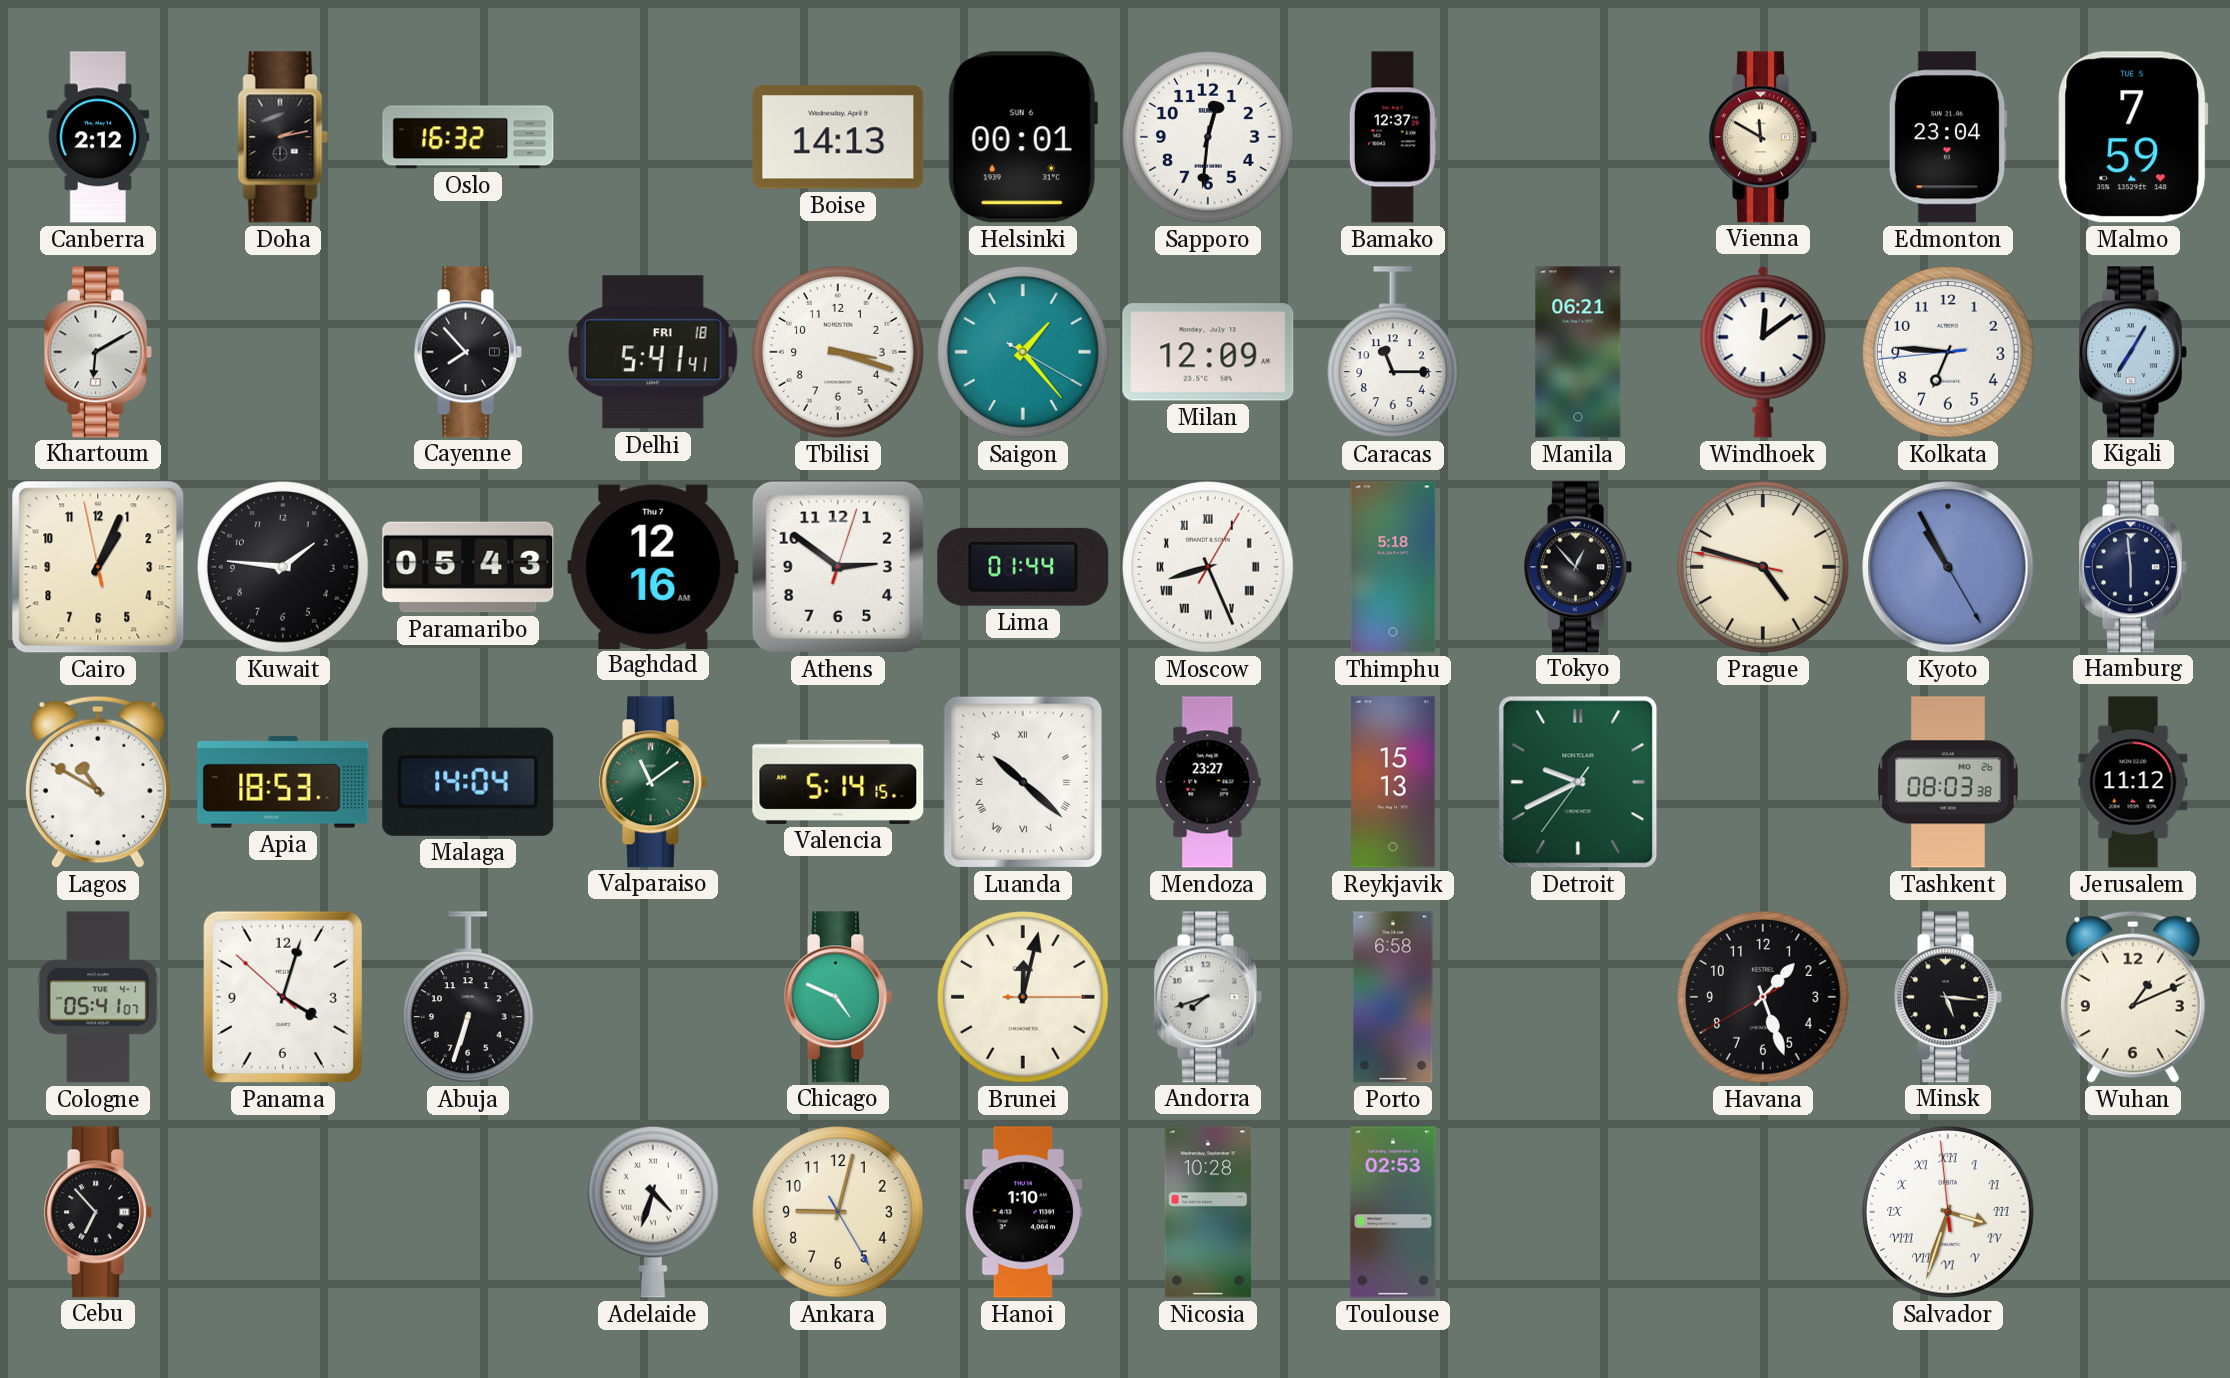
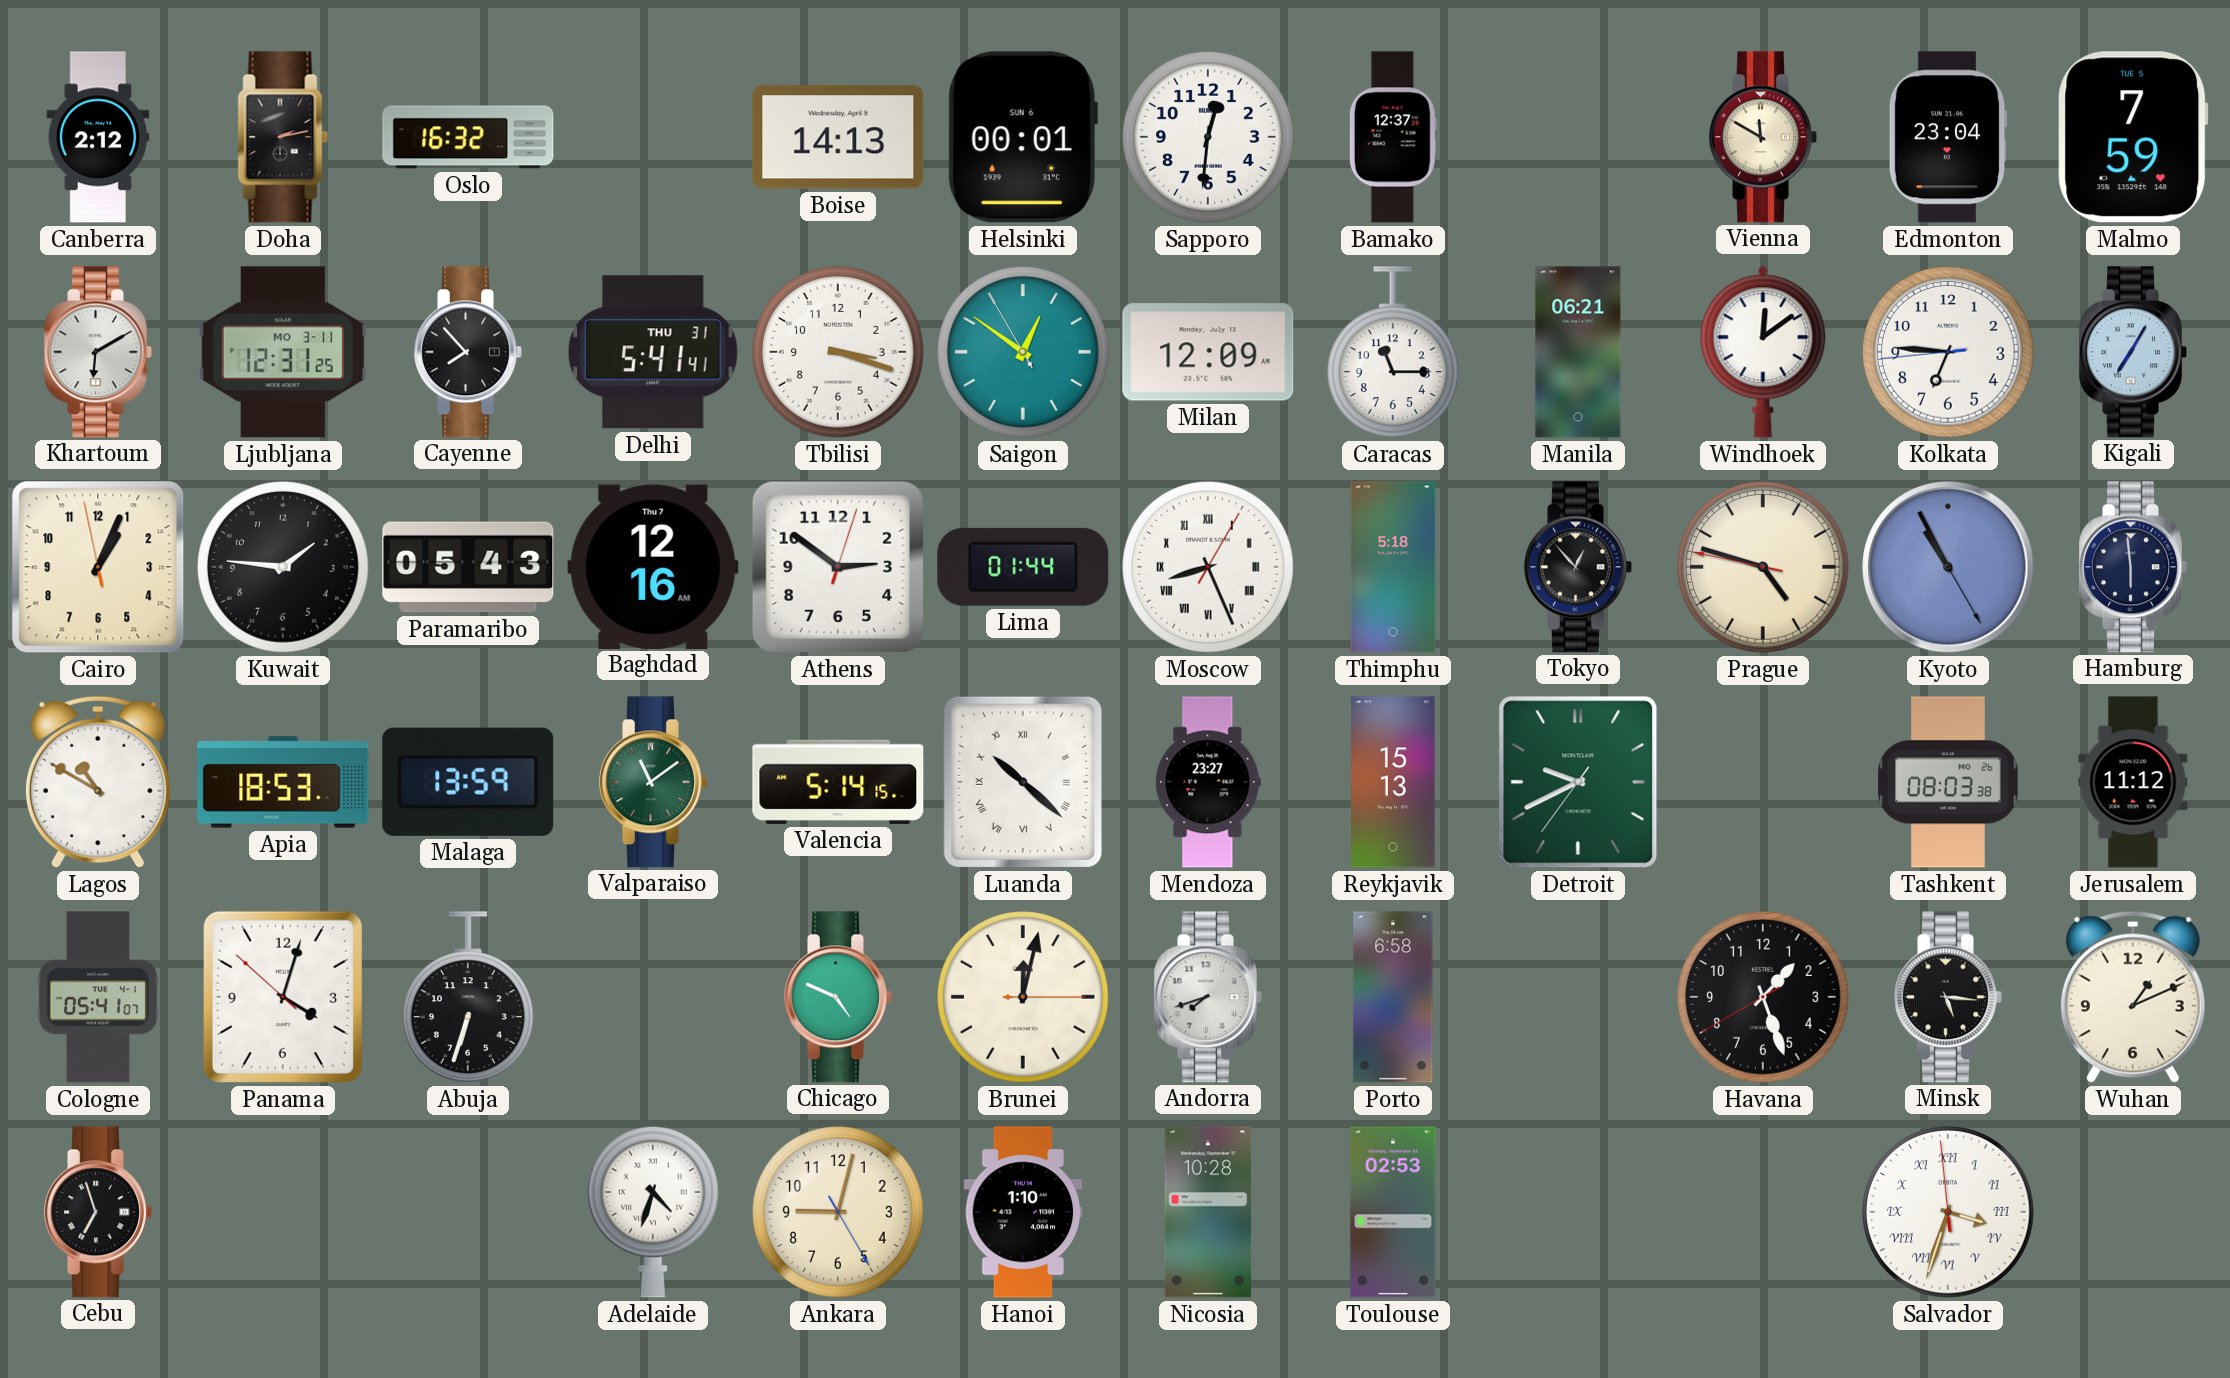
Ljubljana: none -> 12:31
Delhi date: FRI 18 -> THU 31
Saigon: 1:23 -> 12:50
Malaga: 14:04 -> 13:59
Cebu: 6:53 -> 6:57
